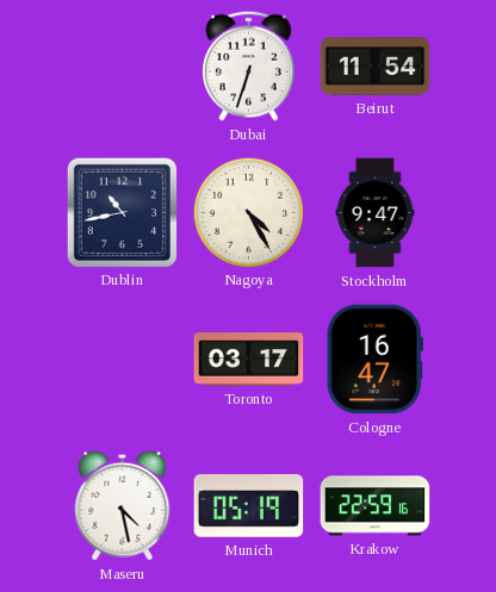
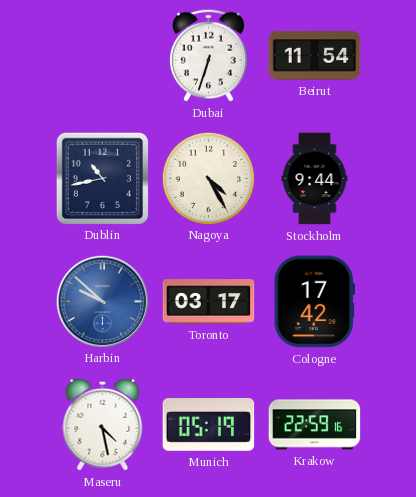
Stockholm: 9:47 -> 9:44
Harbin: none -> 9:52
Cologne: 16:47 -> 17:42
